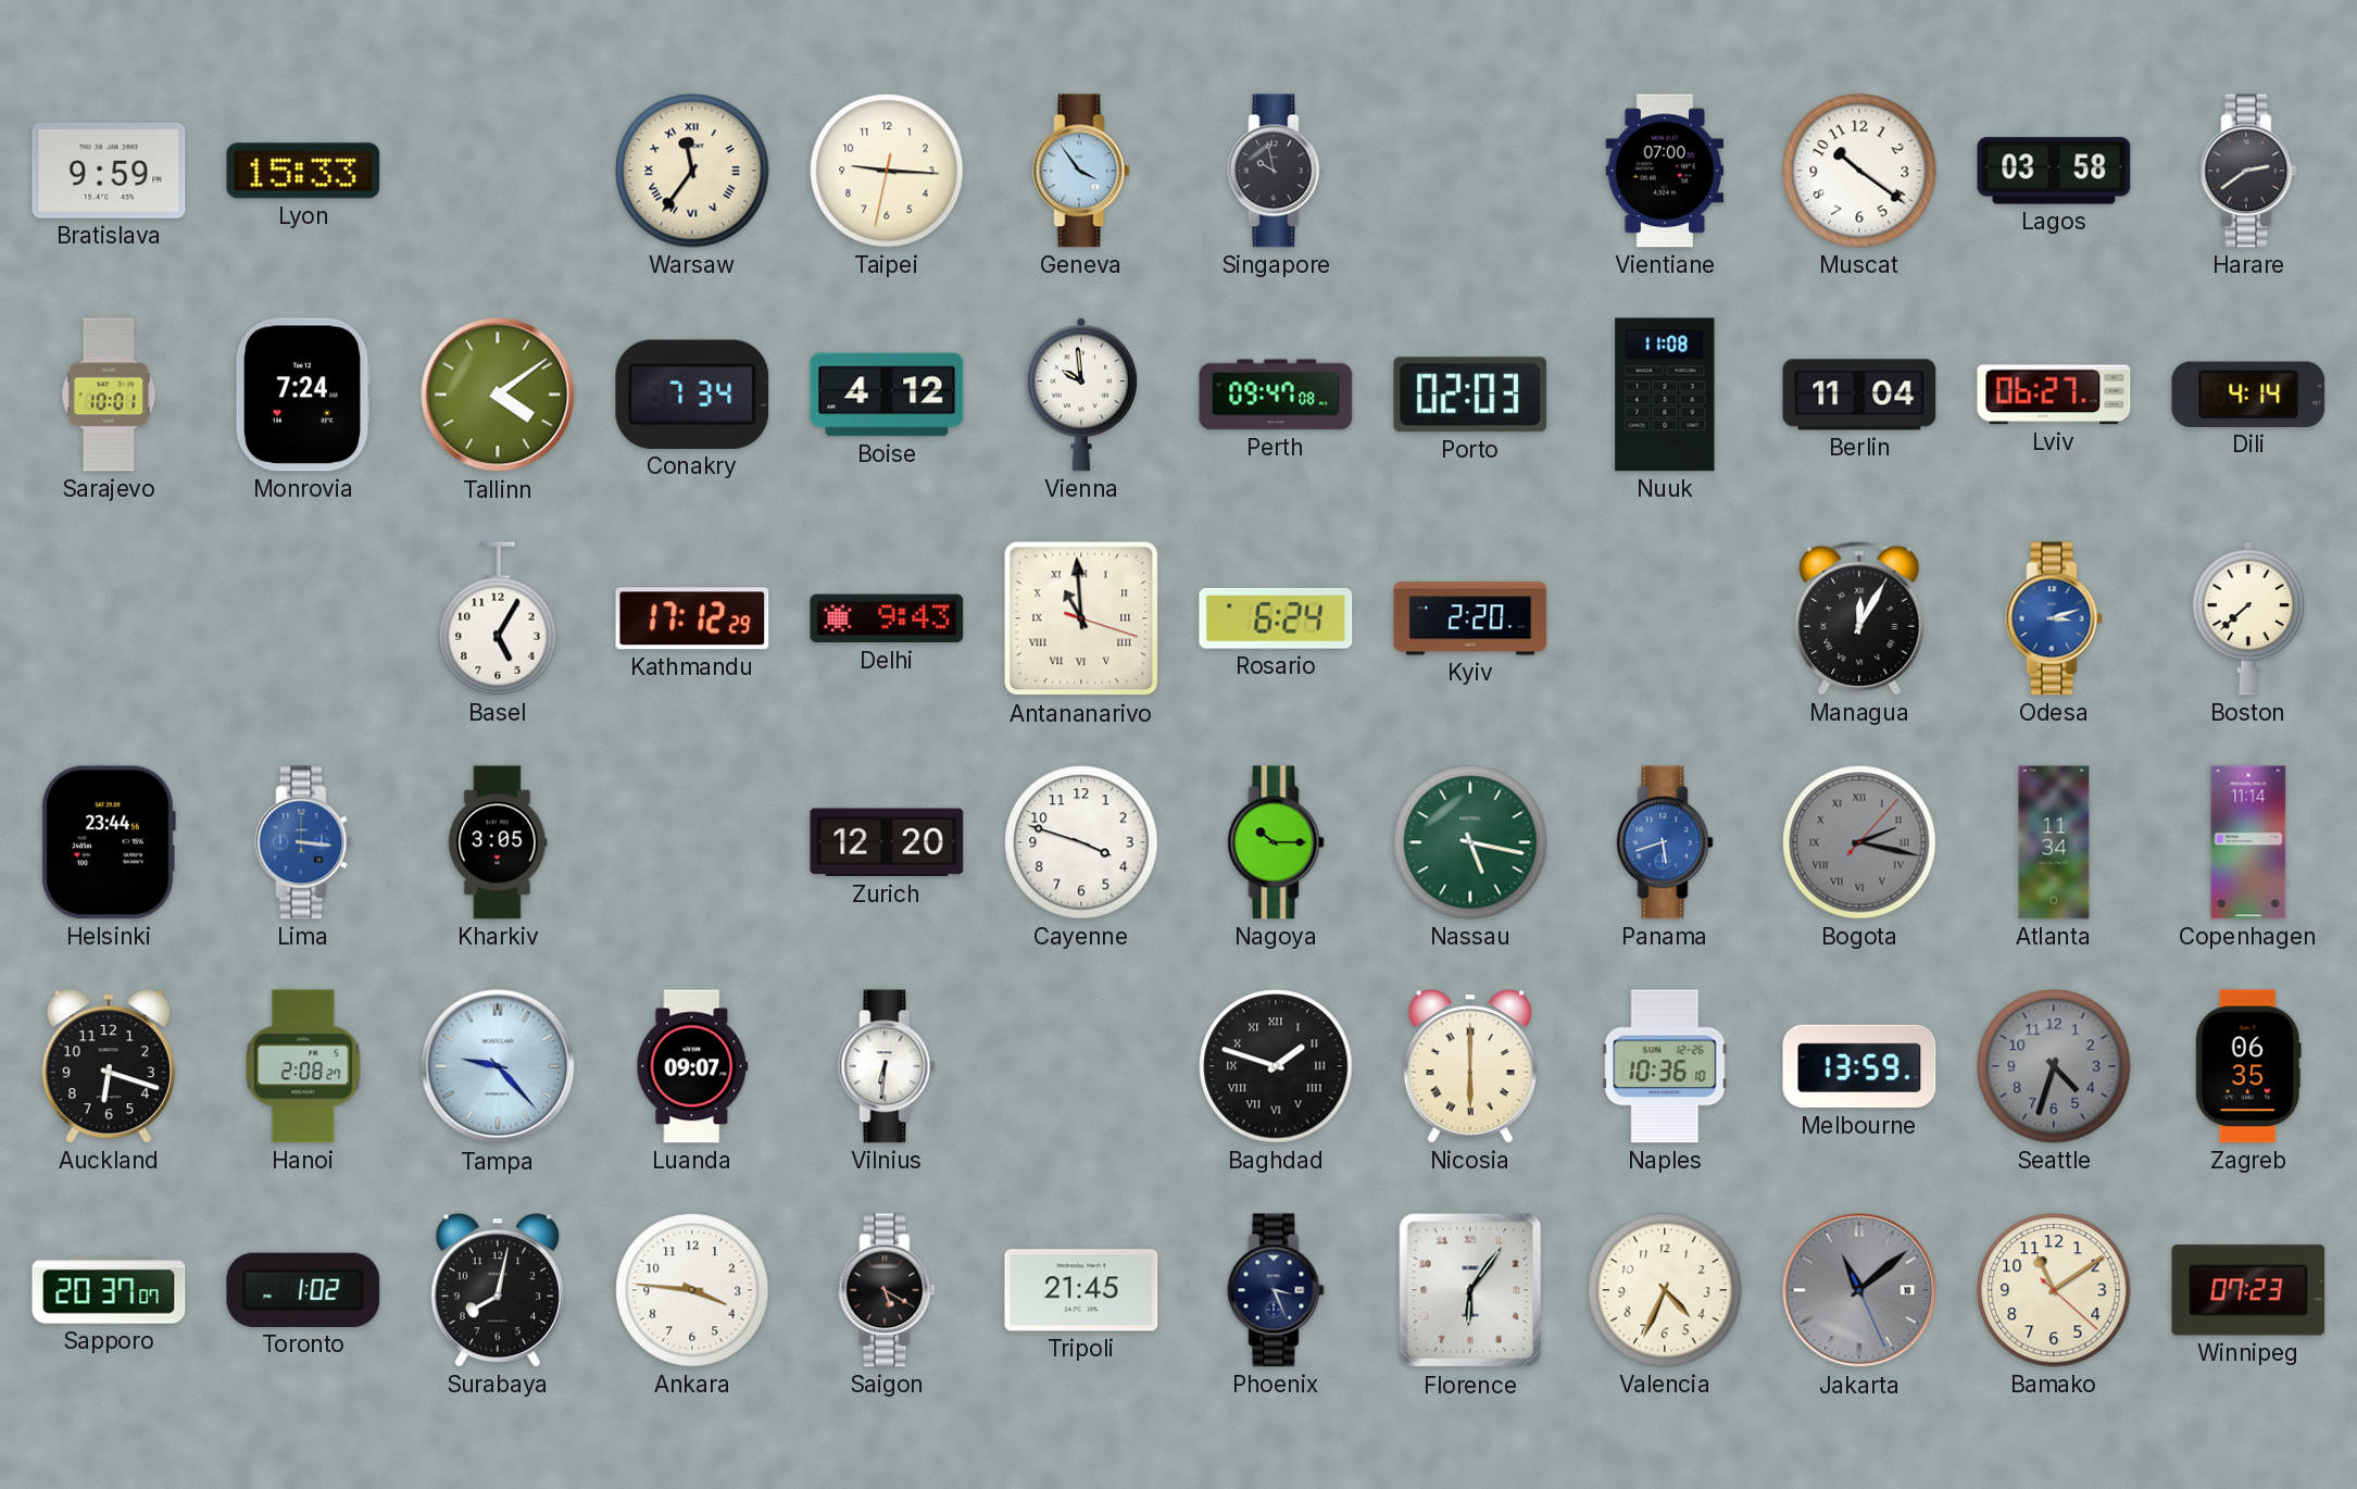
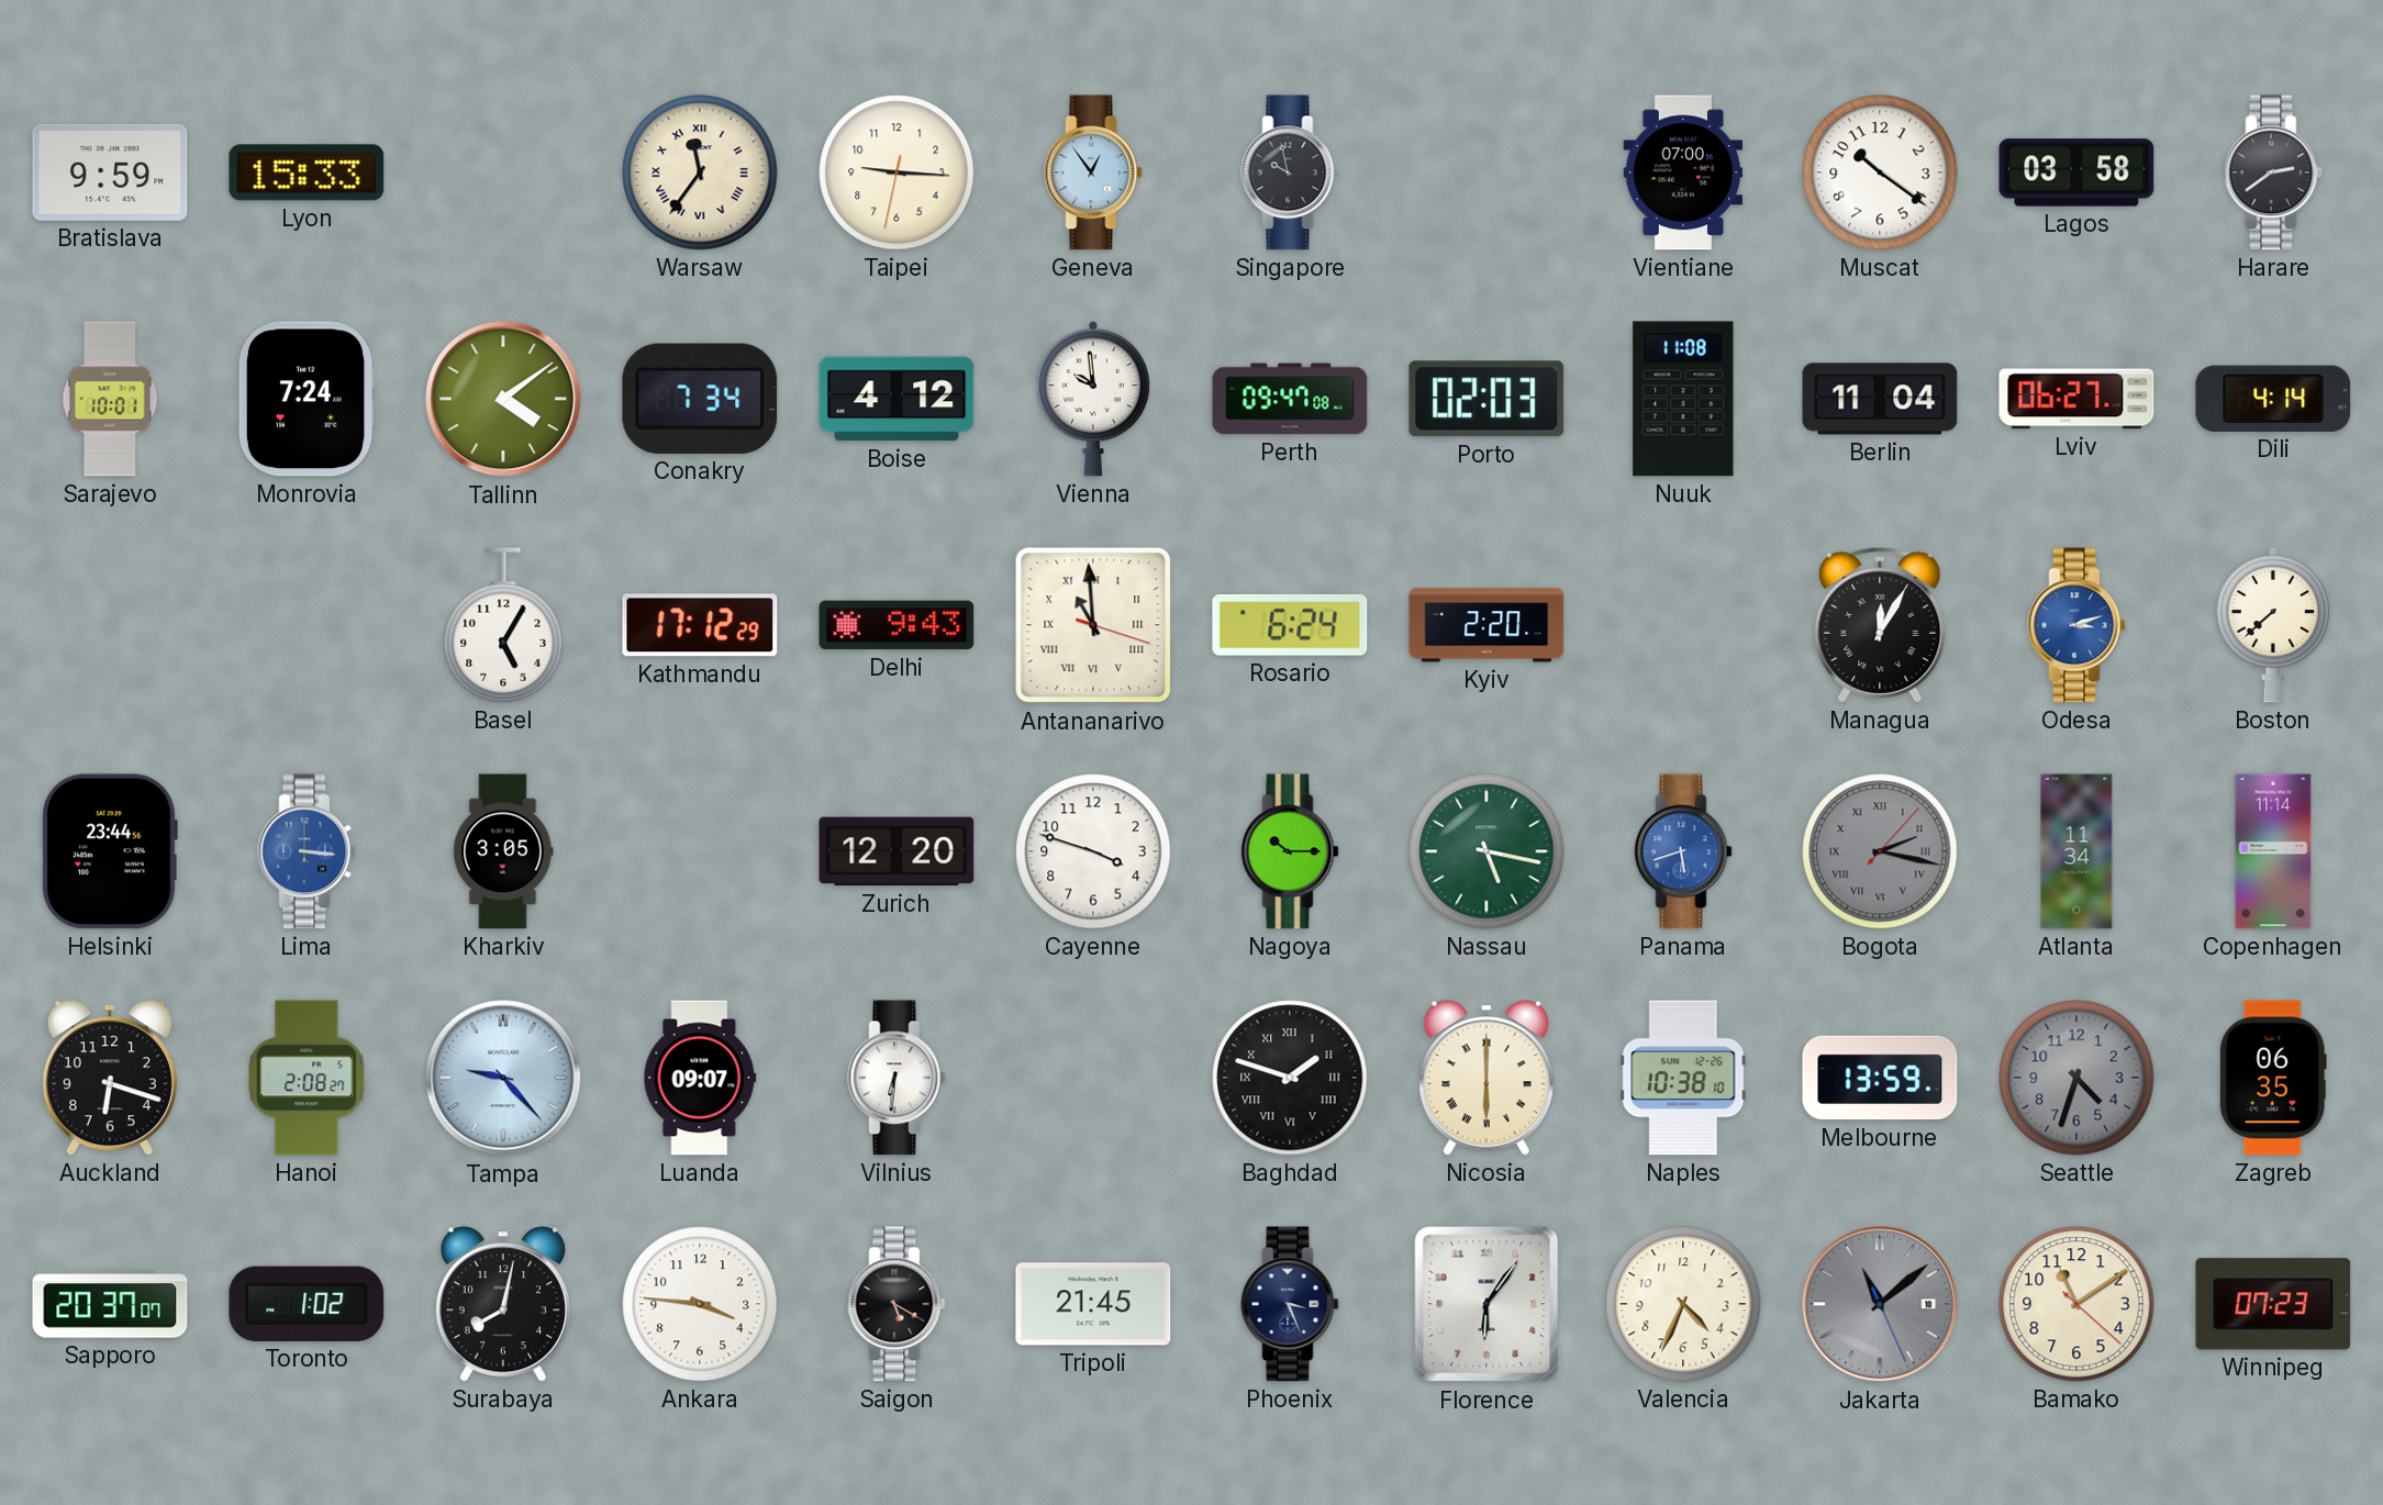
Geneva: 3:54 -> 12:54
Naples: 10:36 -> 10:38
